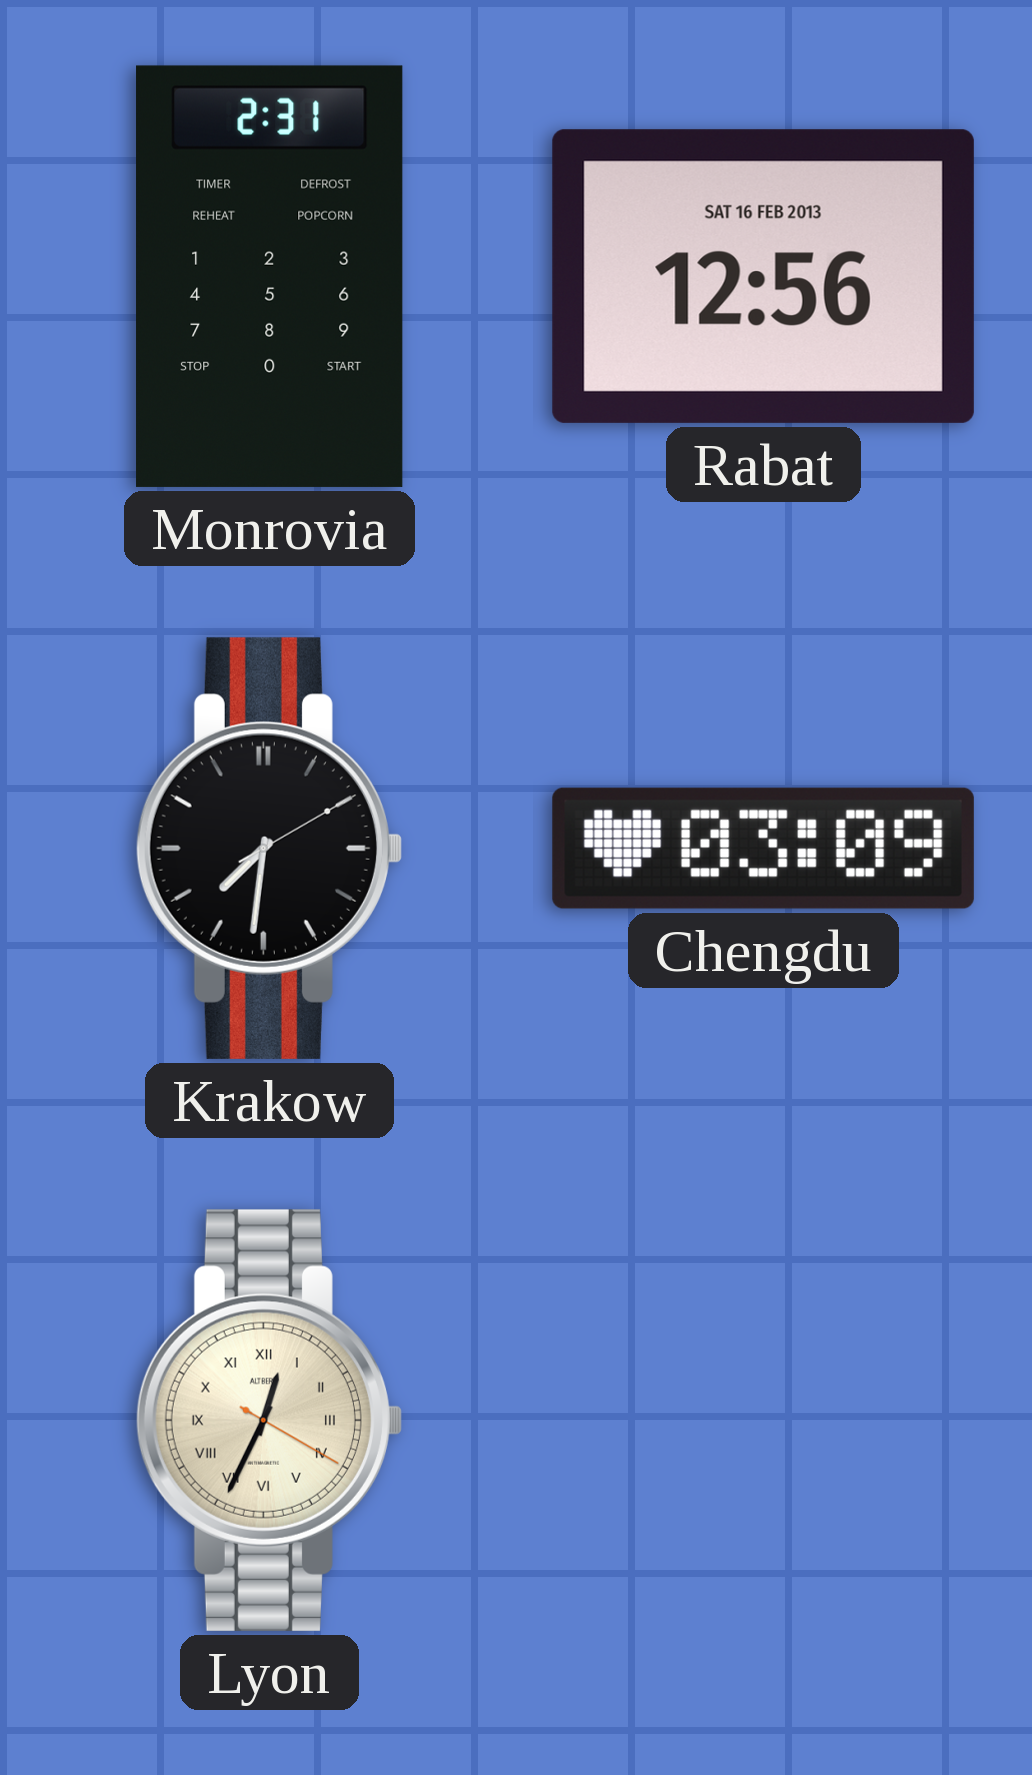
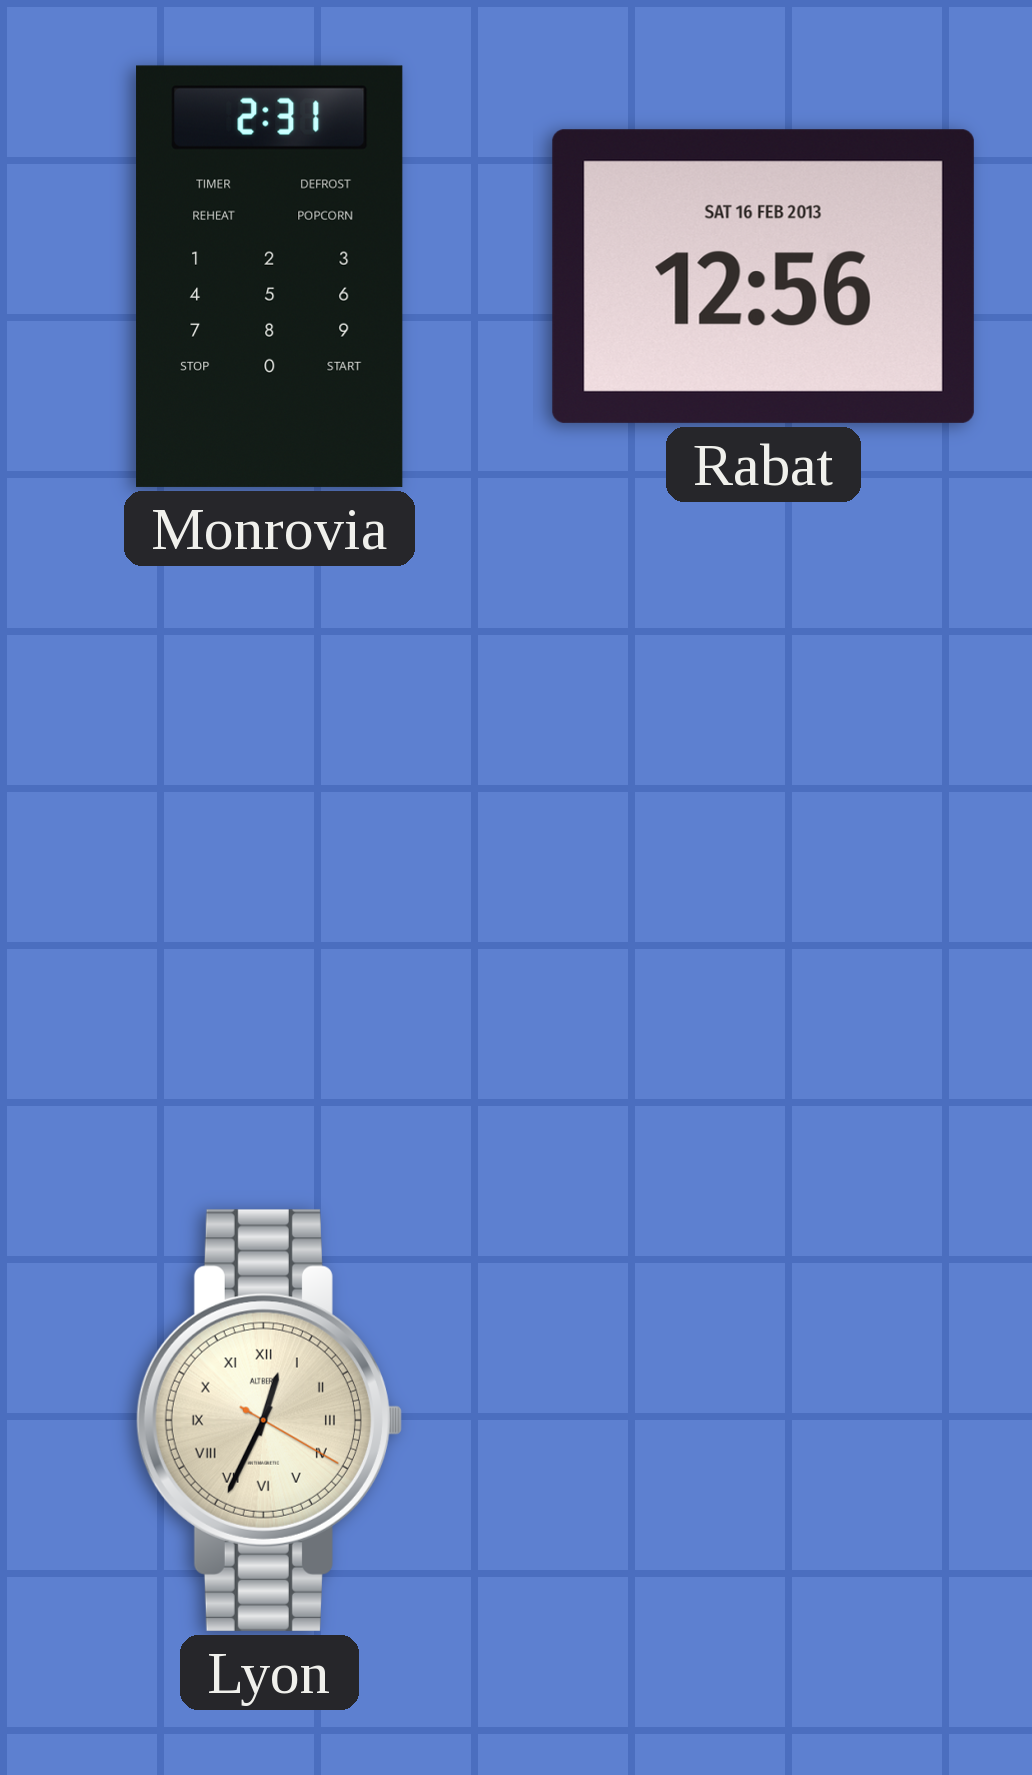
Krakow: 7:31 -> none
Chengdu: 03:09 -> none
